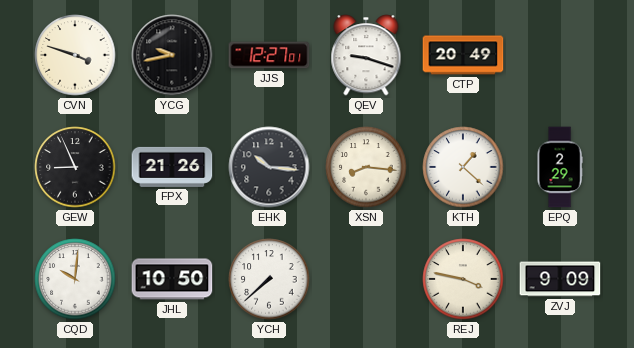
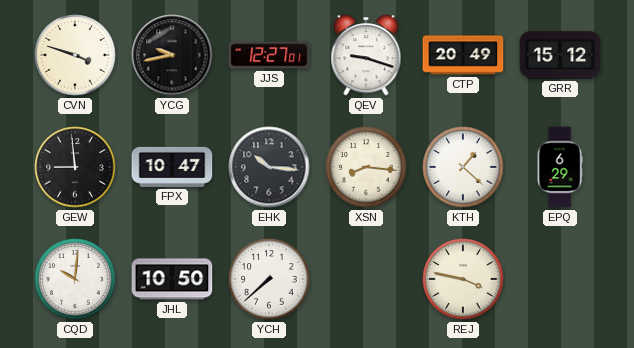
GRR: none -> 15:12
GEW: 8:56 -> 8:59
FPX: 21:26 -> 10:47
EPQ: 2:29 -> 6:29
ZVJ: 9:09 -> none
